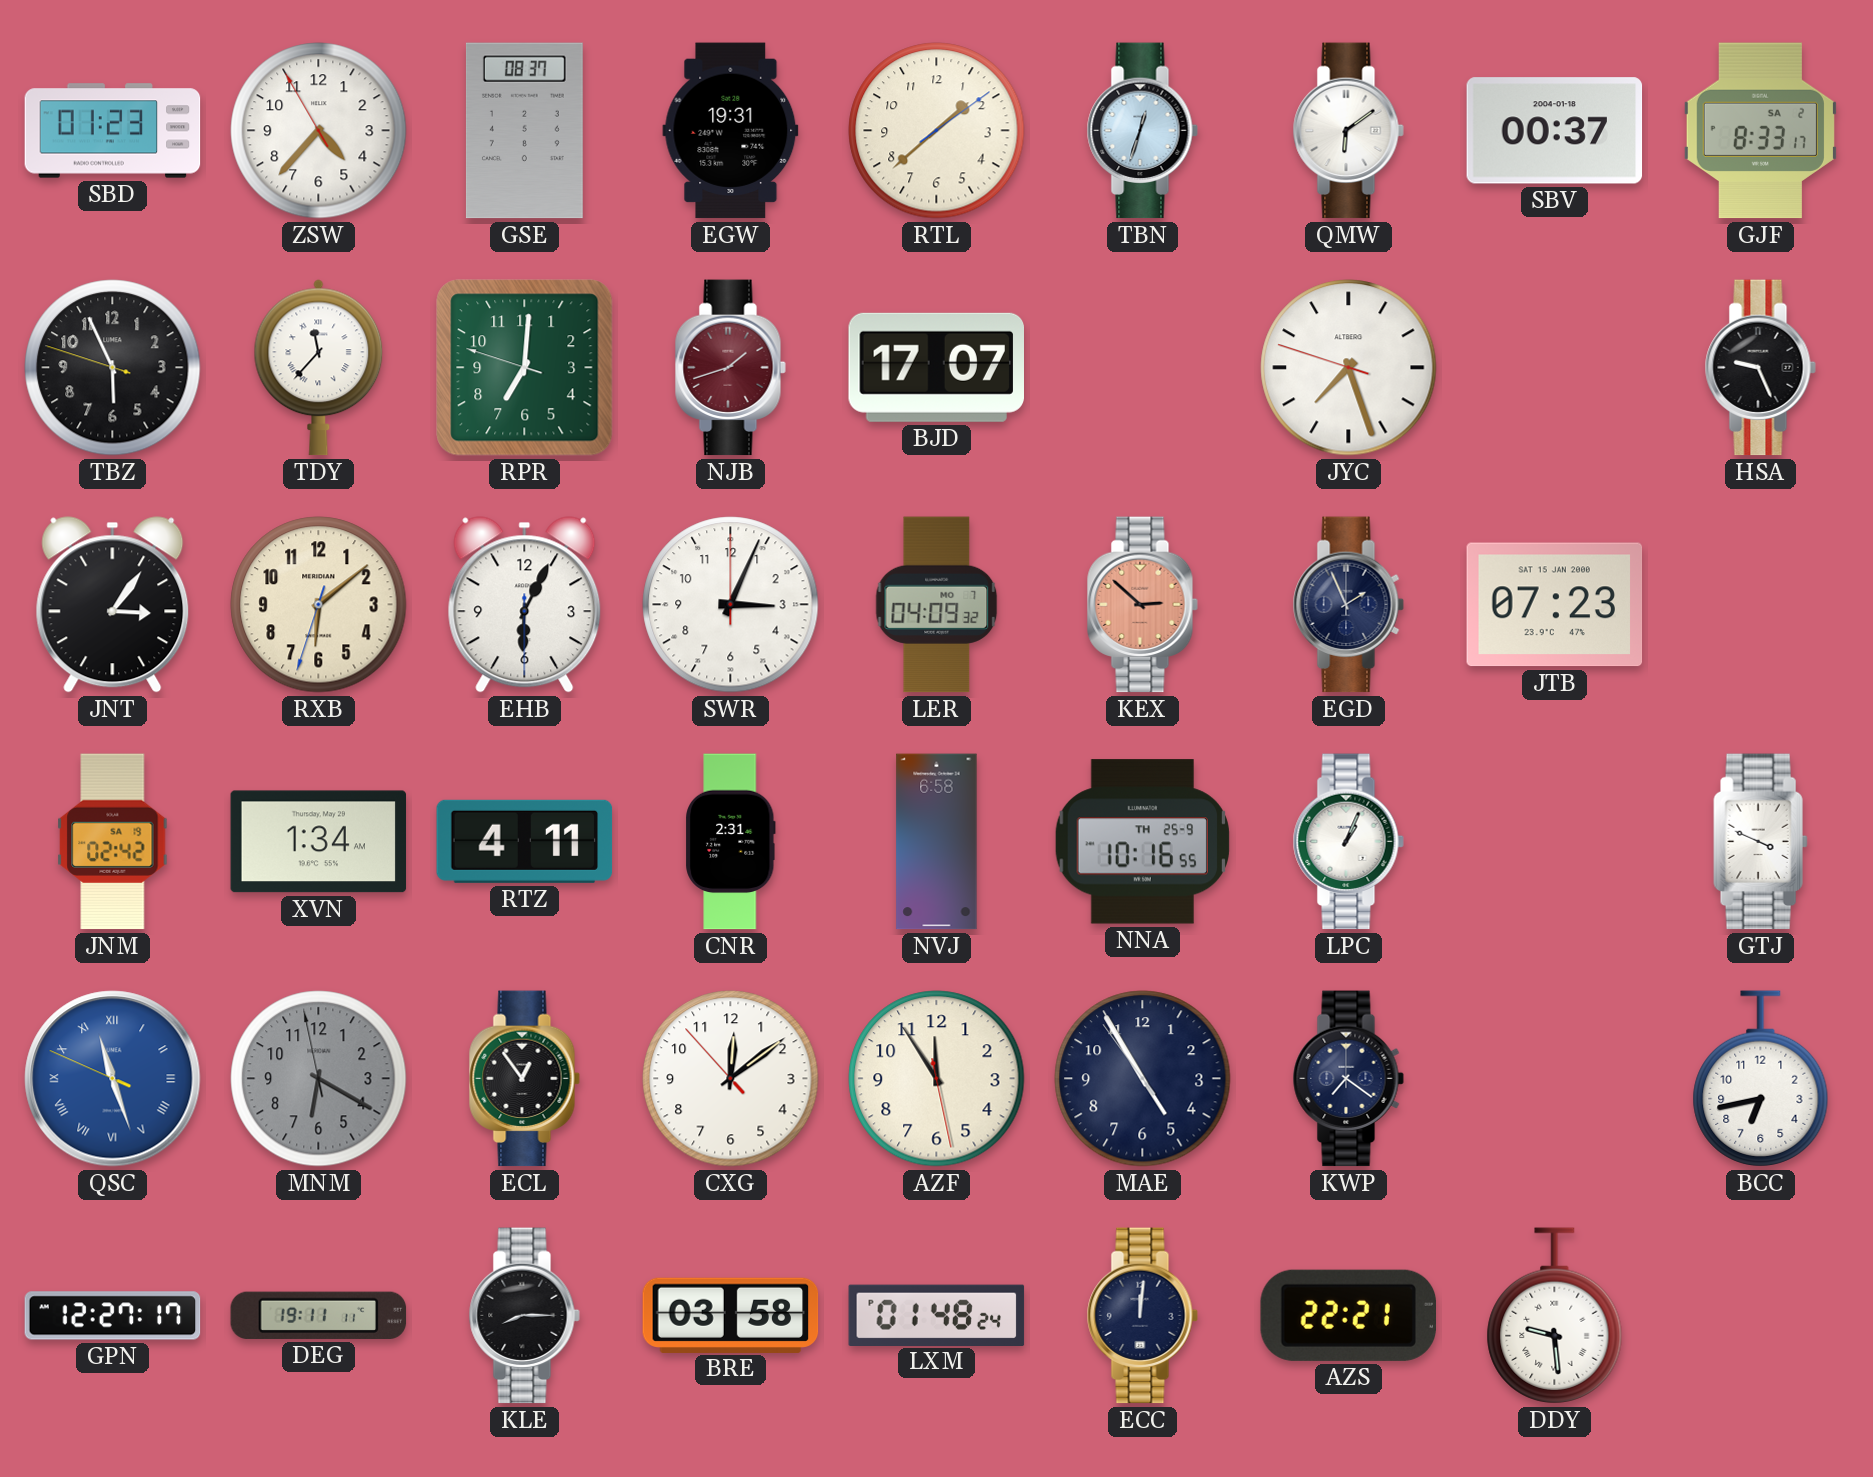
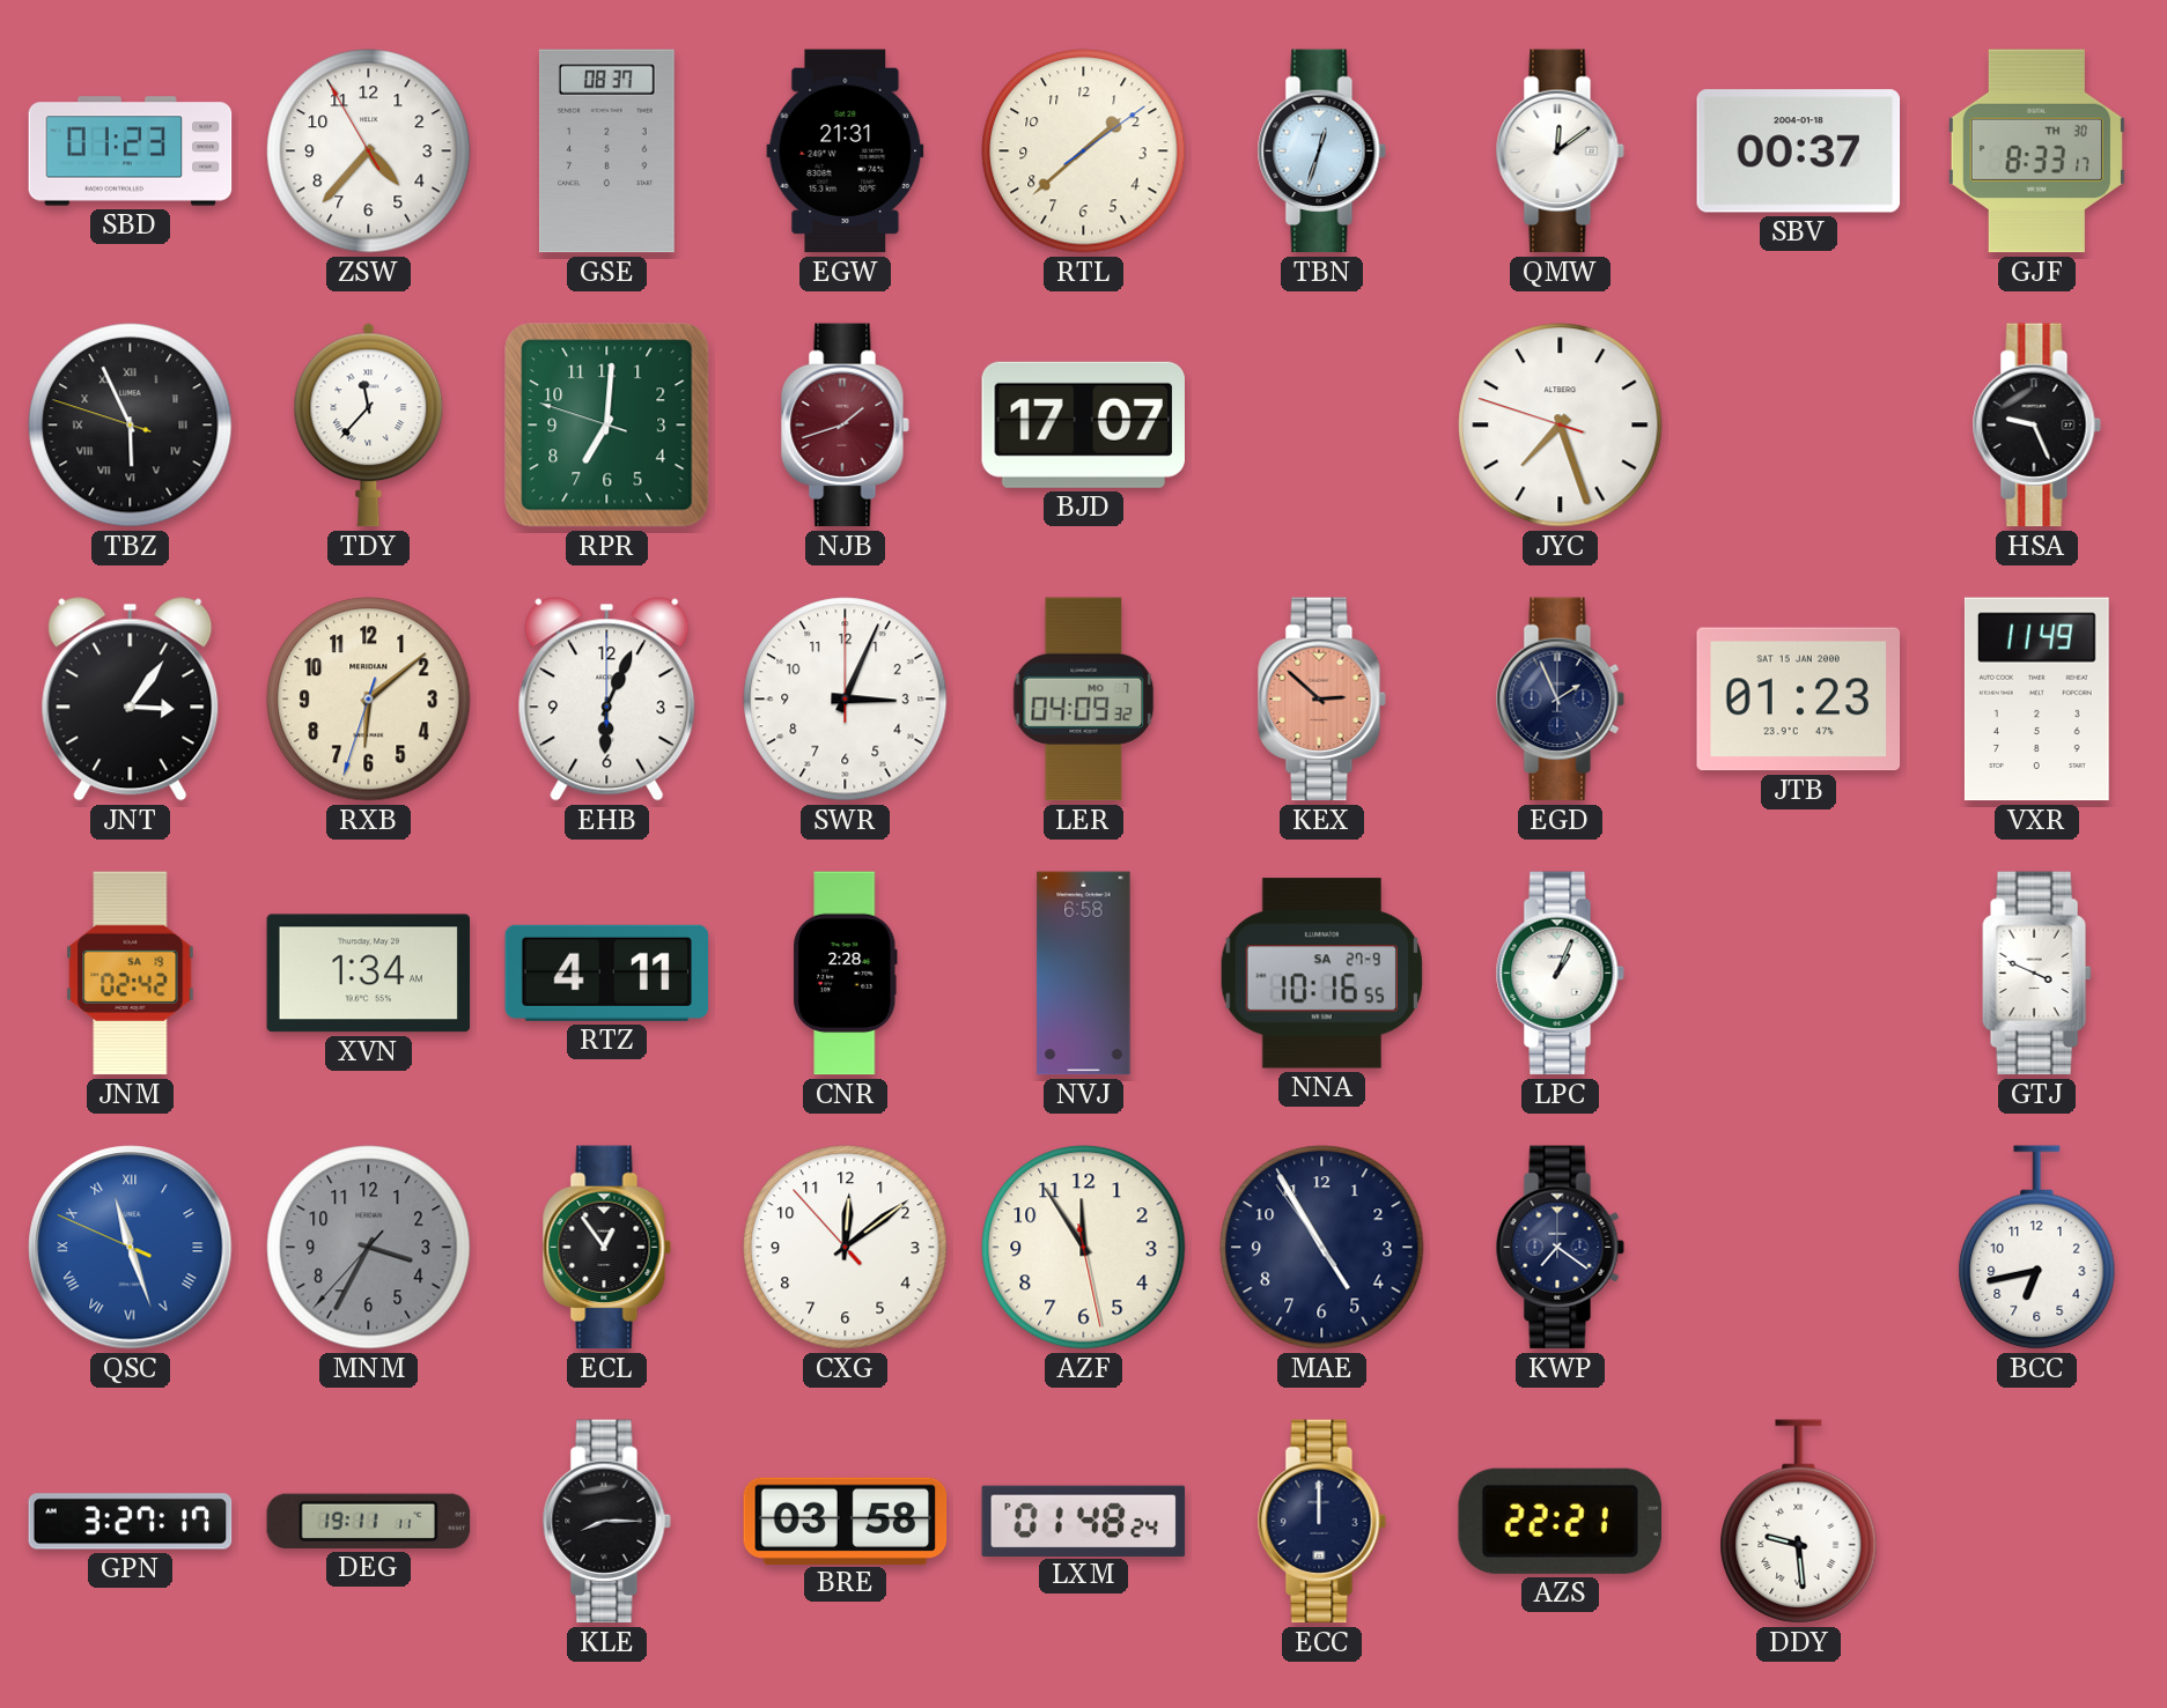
EGW: 19:31 -> 21:31
QMW: 6:09 -> 12:09
GJF date: SA 2 -> TH 30
TBZ numerals: Arabic -> Roman
EHB: 6:04:30 -> 6:04:00
JTB: 07:23 -> 01:23
VXR: none -> 11:49
CNR: 2:31 -> 2:28
NNA date: TH 25-9 -> SA 27-9
MNM: 6:19 -> 3:34
GPN: 12:27 -> 3:27
ECC: 12:01 -> 12:00
